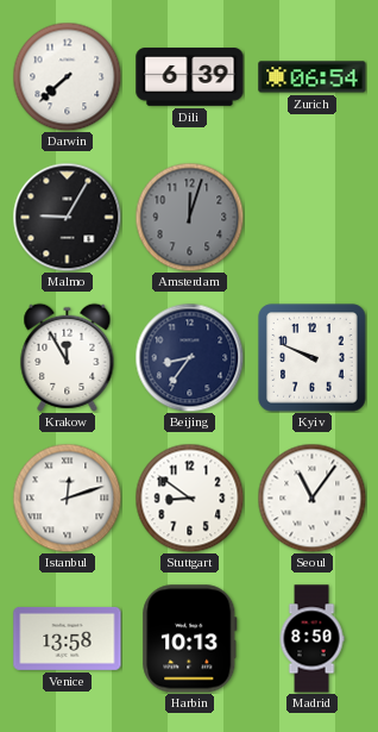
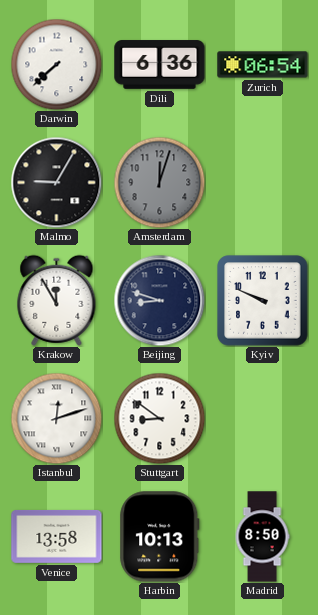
Dili: 6:39 -> 6:36
Beijing: 8:36 -> 8:48
Seoul: 11:06 -> none
